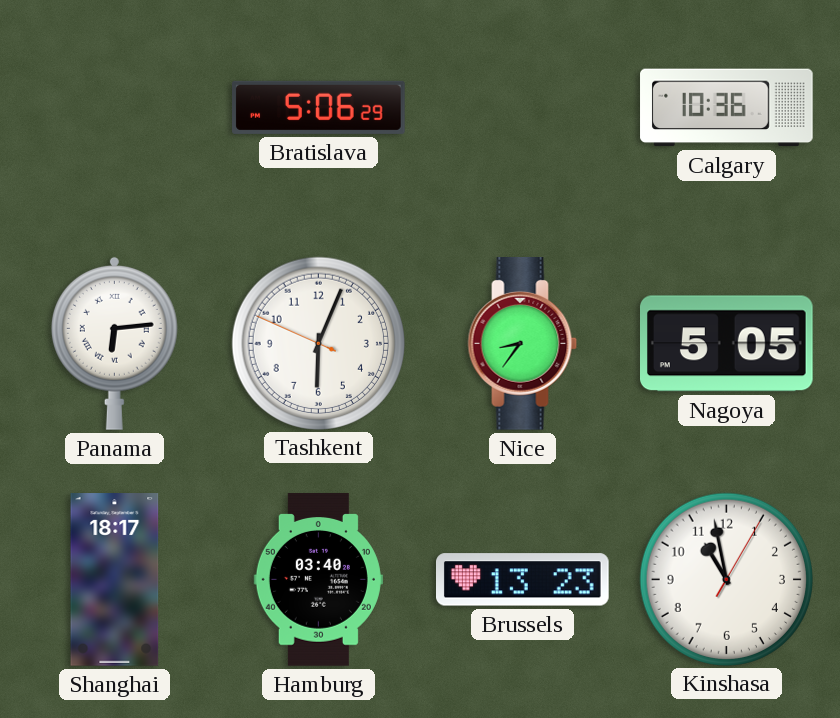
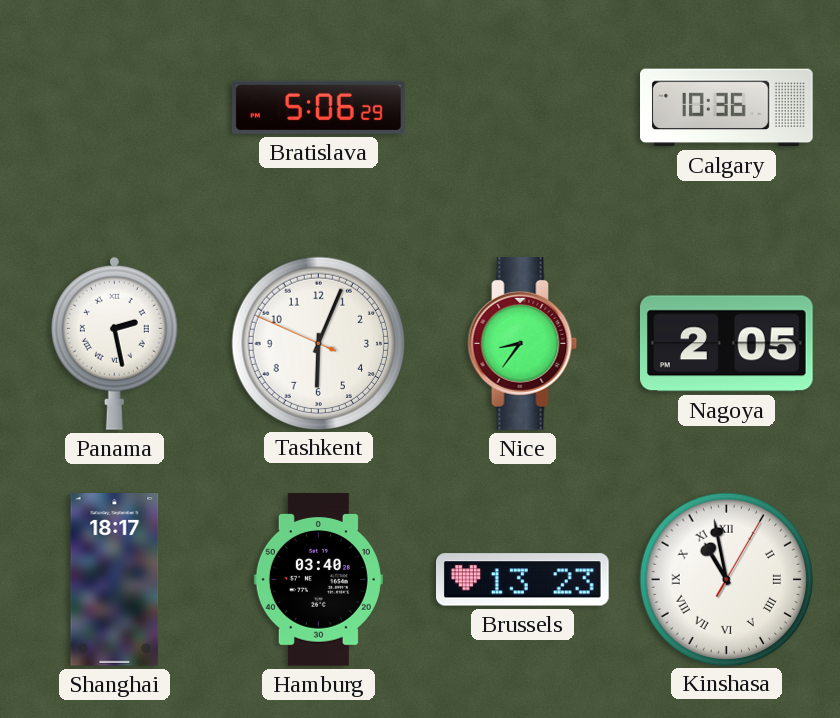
Panama: 6:14 -> 2:28
Nagoya: 5:05 -> 2:05
Kinshasa numerals: Arabic -> Roman
